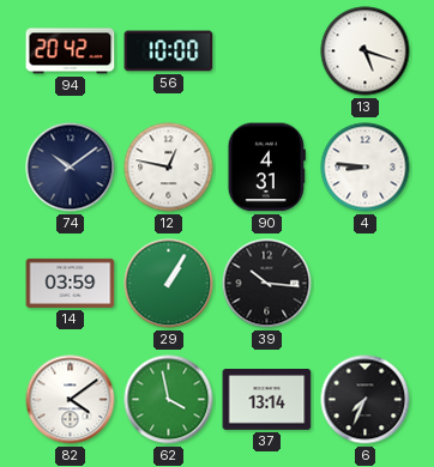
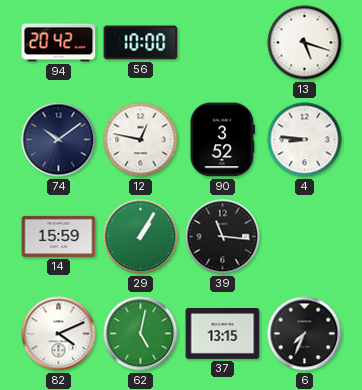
90: 4:31 -> 3:52
14: 03:59 -> 15:59
39: 10:16 -> 11:16
82: 4:09 -> 4:11
62: 3:58 -> 5:02
37: 13:14 -> 13:15
